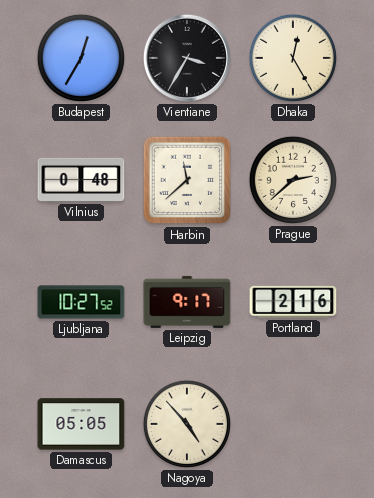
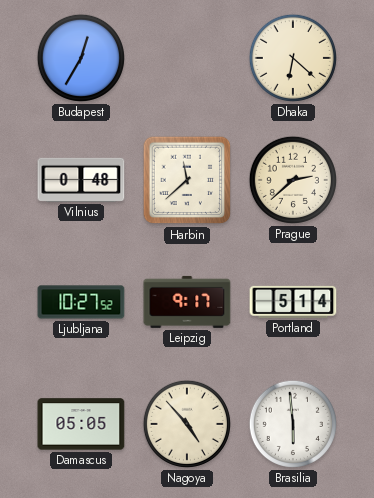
Vientiane: 3:35 -> none
Dhaka: 12:25 -> 6:22
Portland: 2:16 -> 5:14
Brasilia: none -> 5:59
